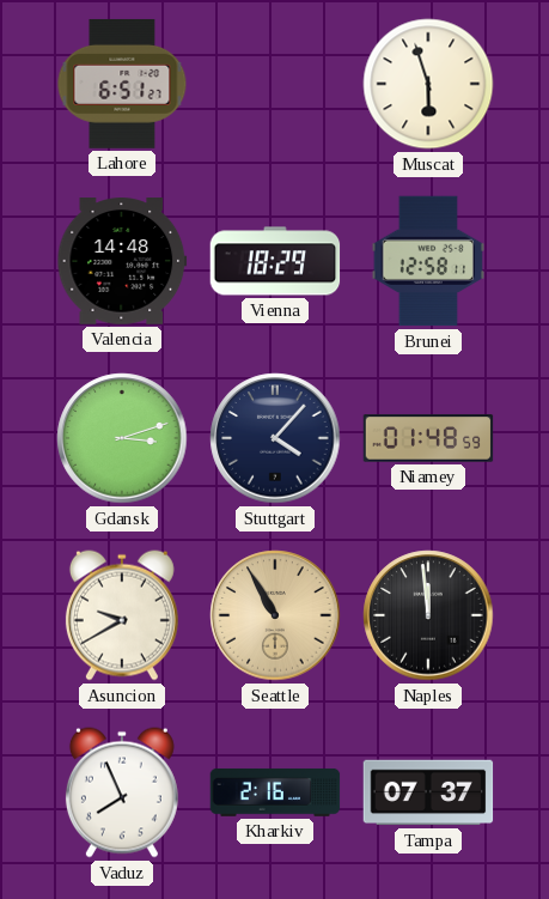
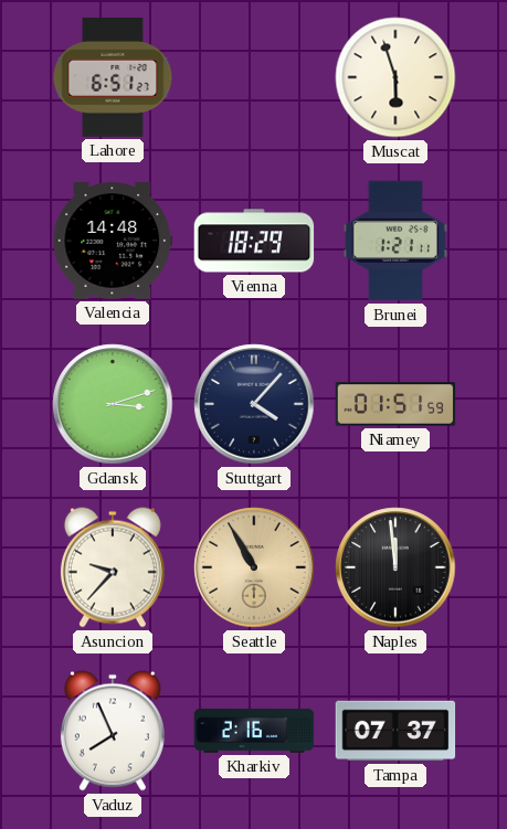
Brunei: 12:58 -> 1:21
Niamey: 01:48 -> 01:51
Asuncion: 9:40 -> 9:37
